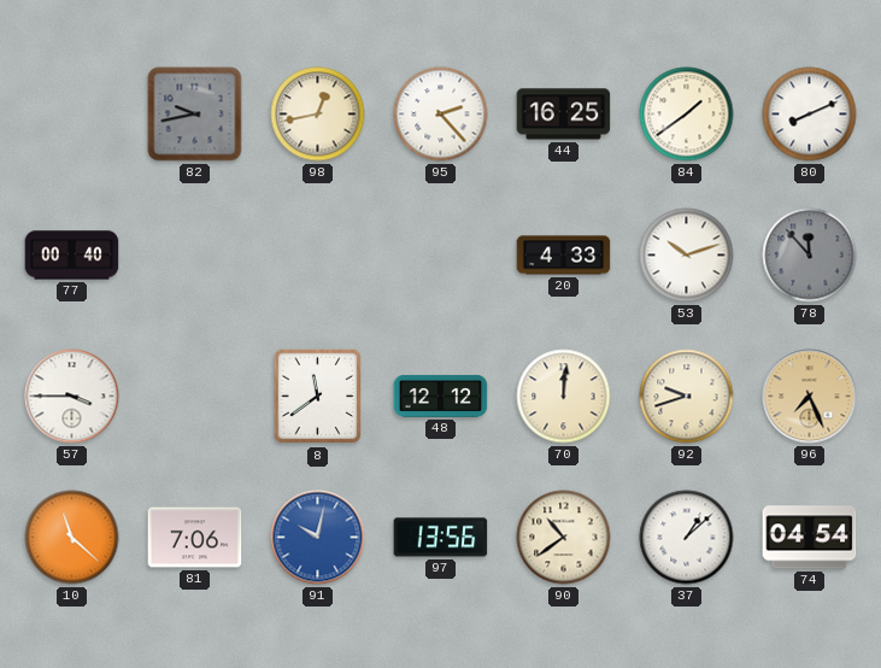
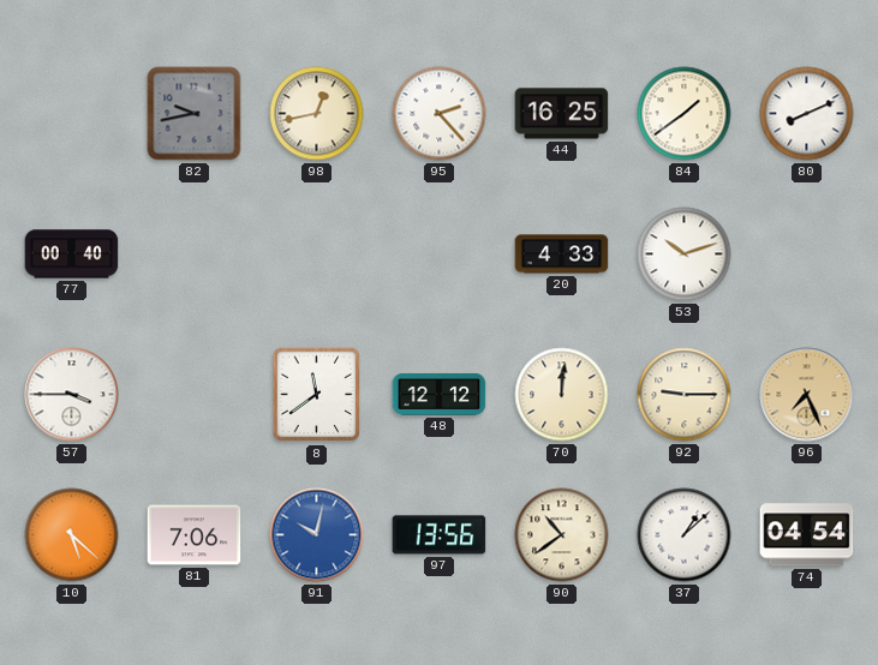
78: 11:53 -> none
92: 9:42 -> 9:15
10: 11:22 -> 5:22
